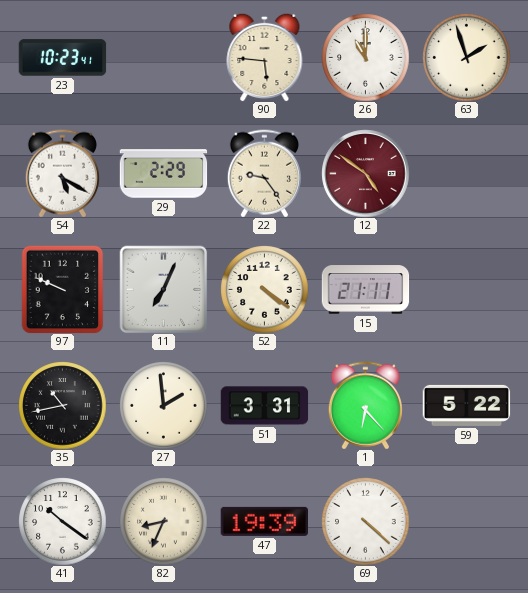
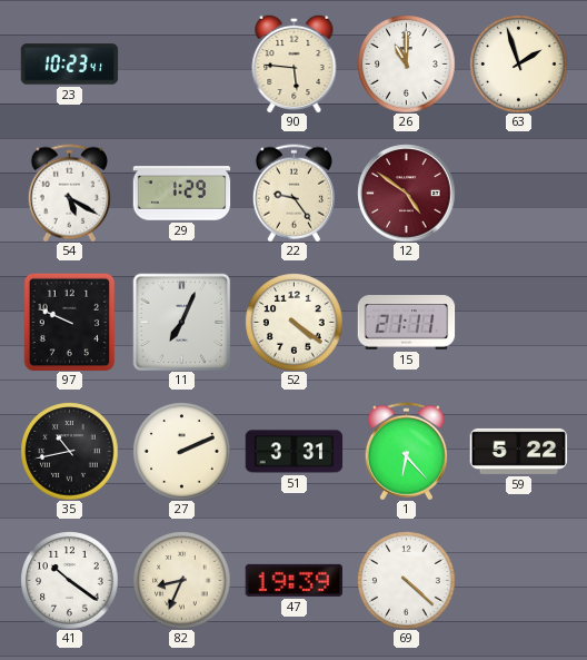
29: 2:29 -> 1:29
27: 1:59 -> 2:11
